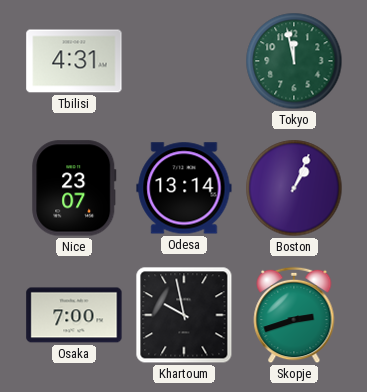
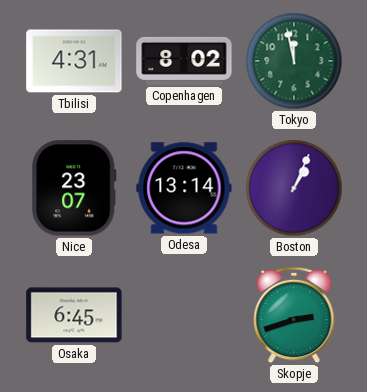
Copenhagen: none -> 8:02
Osaka: 7:00 -> 6:45
Khartoum: 9:58 -> none
